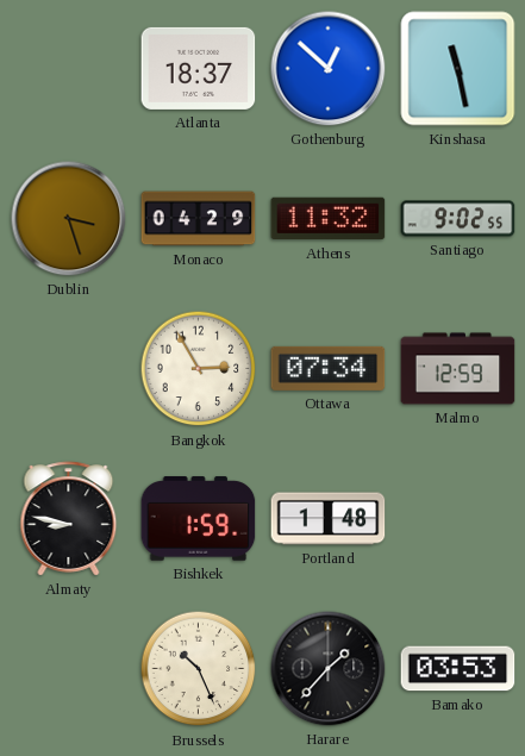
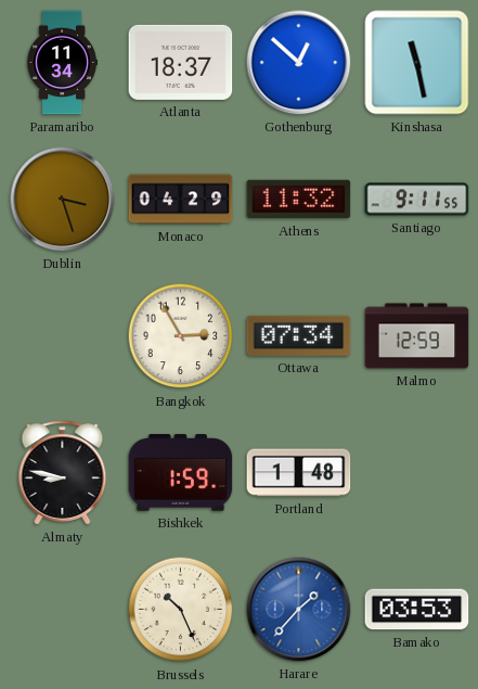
Paramaribo: none -> 11:34
Santiago: 9:02 -> 9:11
Harare dial: black -> blue
